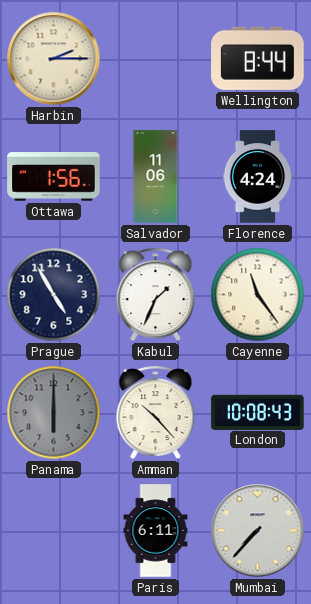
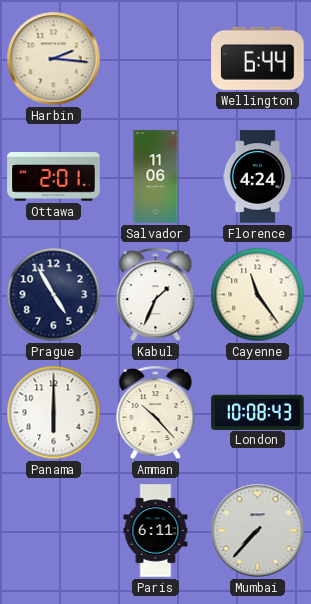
Harbin: 2:15 -> 2:16
Wellington: 8:44 -> 6:44
Ottawa: 1:56 -> 2:01
Panama dial: grey -> white
